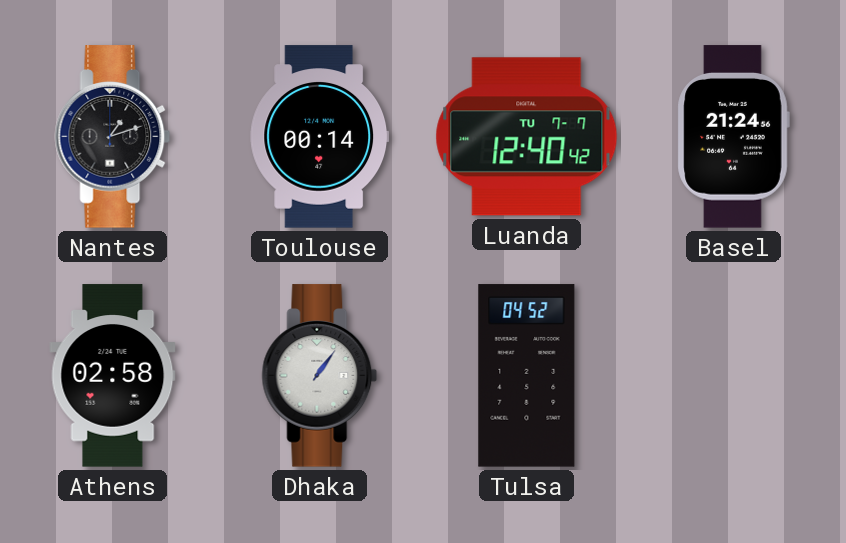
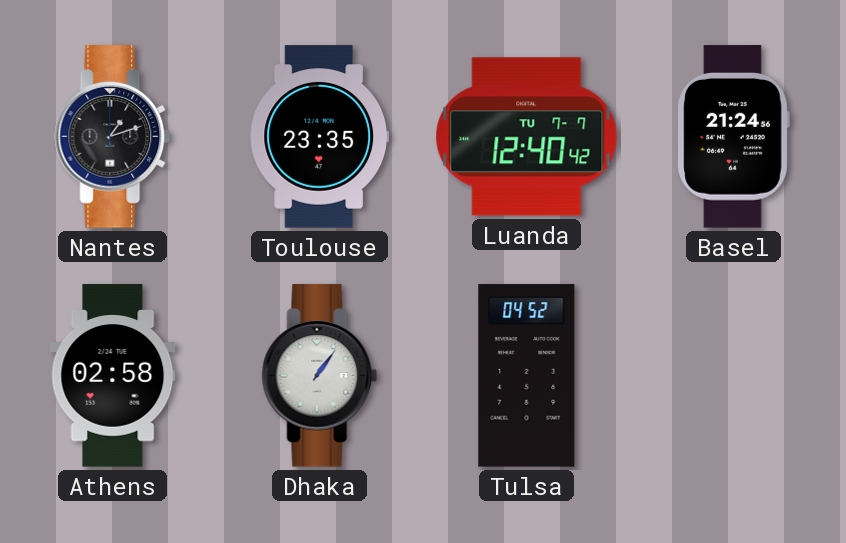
Toulouse: 00:14 -> 23:35
